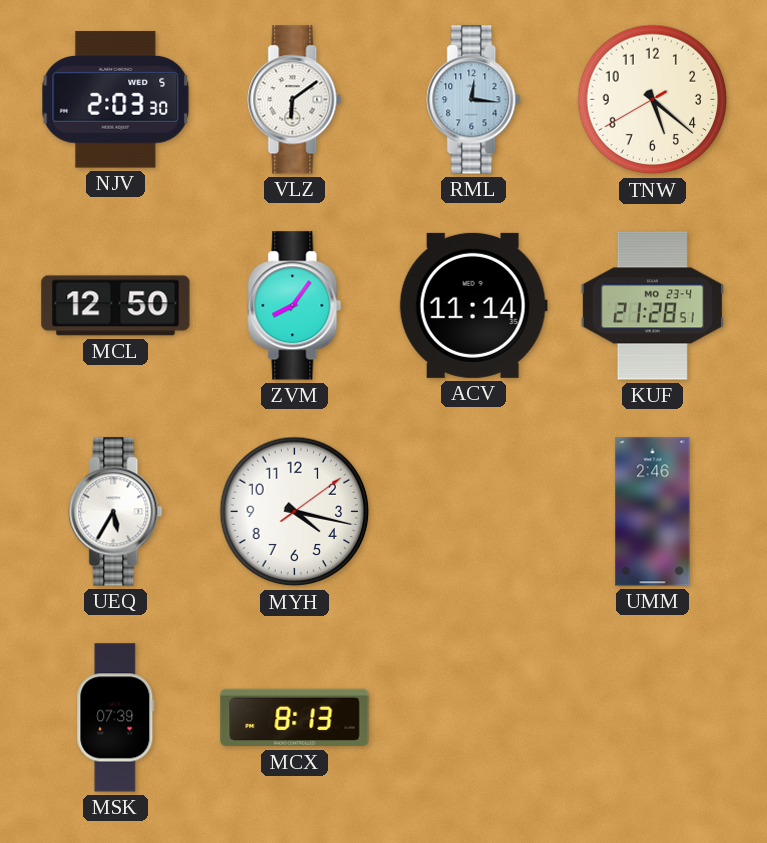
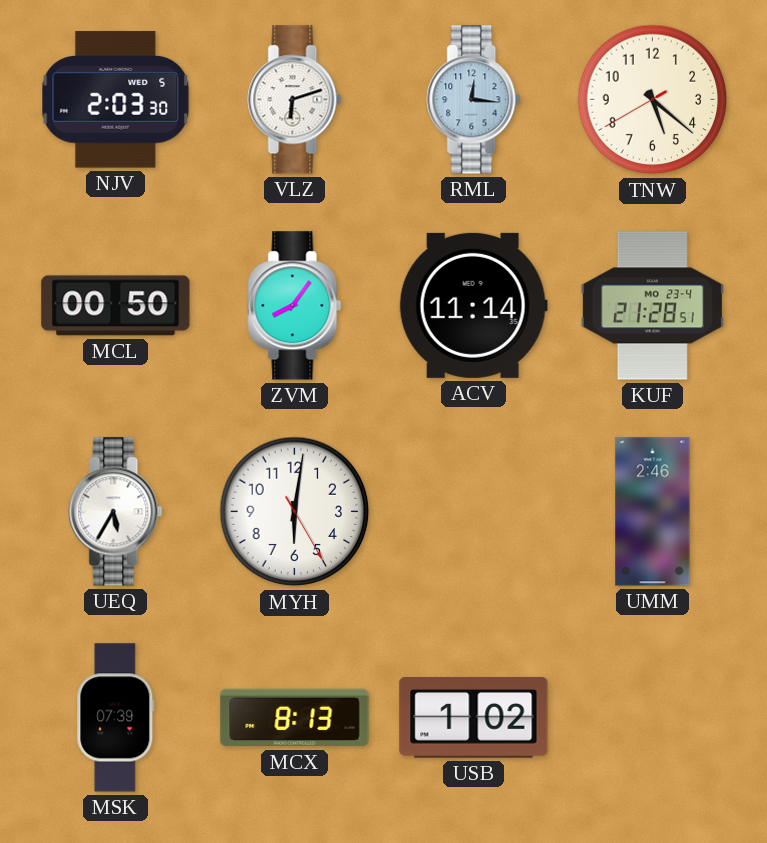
VLZ: 6:09 -> 6:12
MCL: 12:50 -> 00:50
MYH: 4:17 -> 6:01
USB: none -> 1:02
